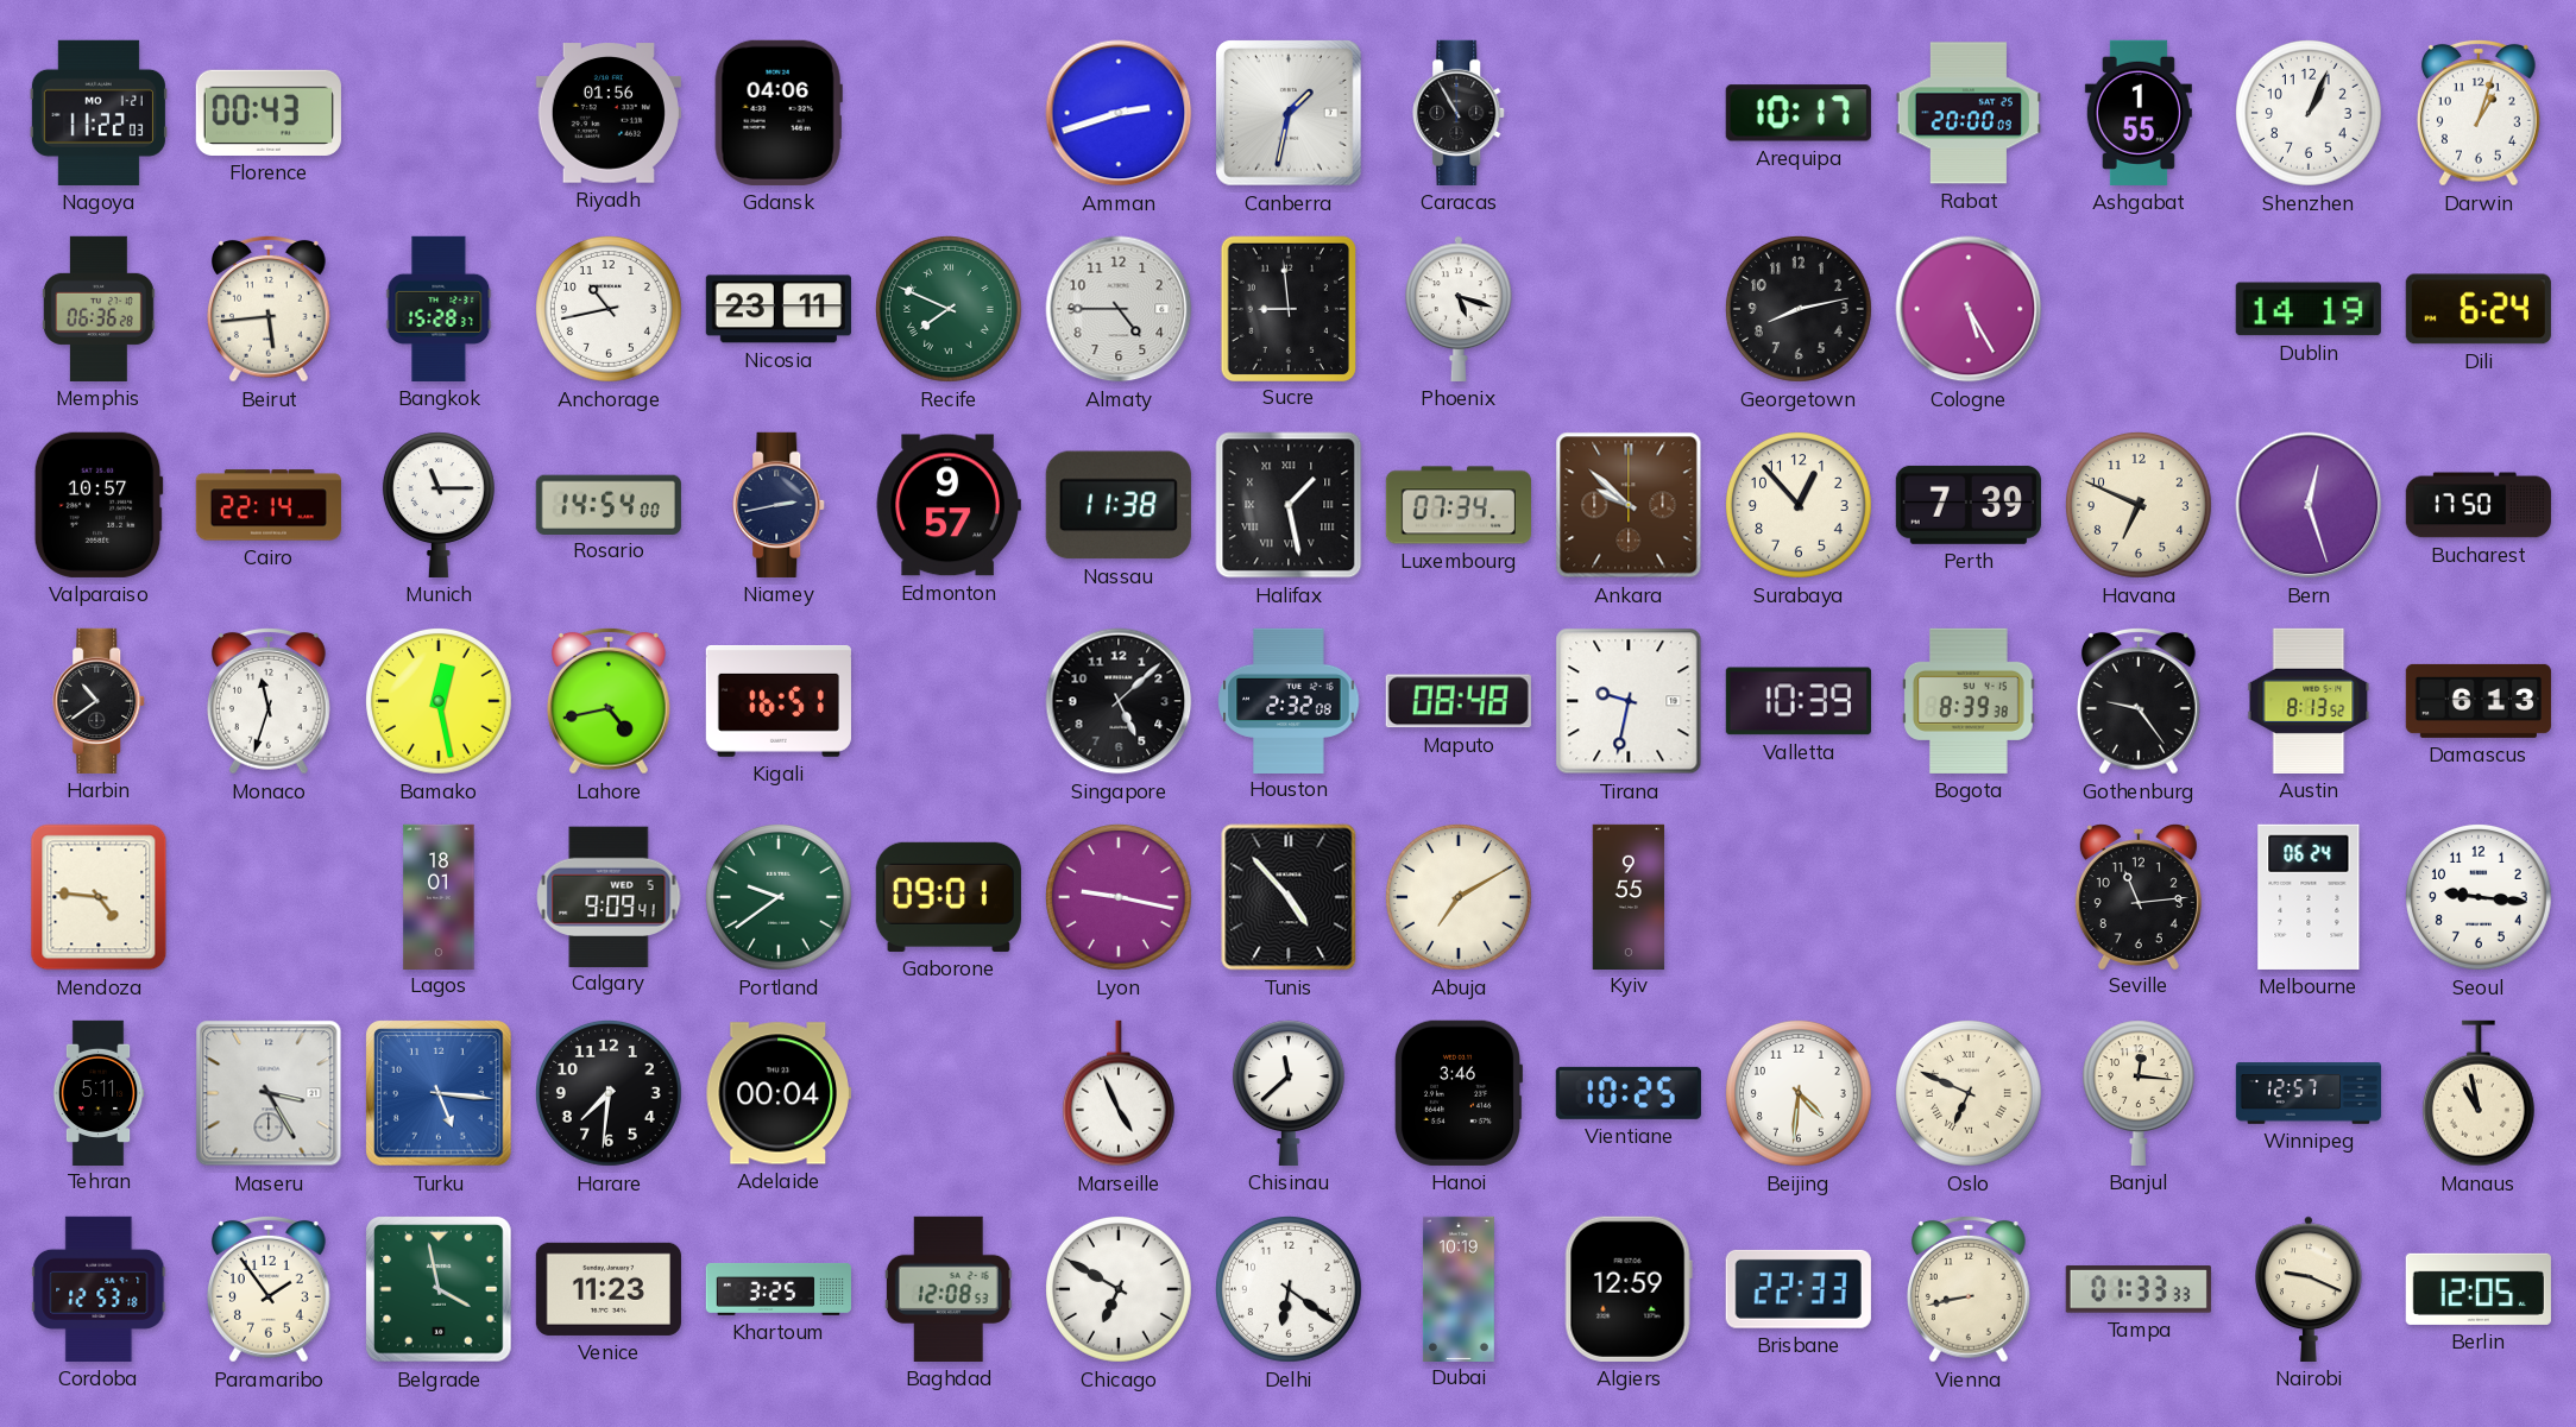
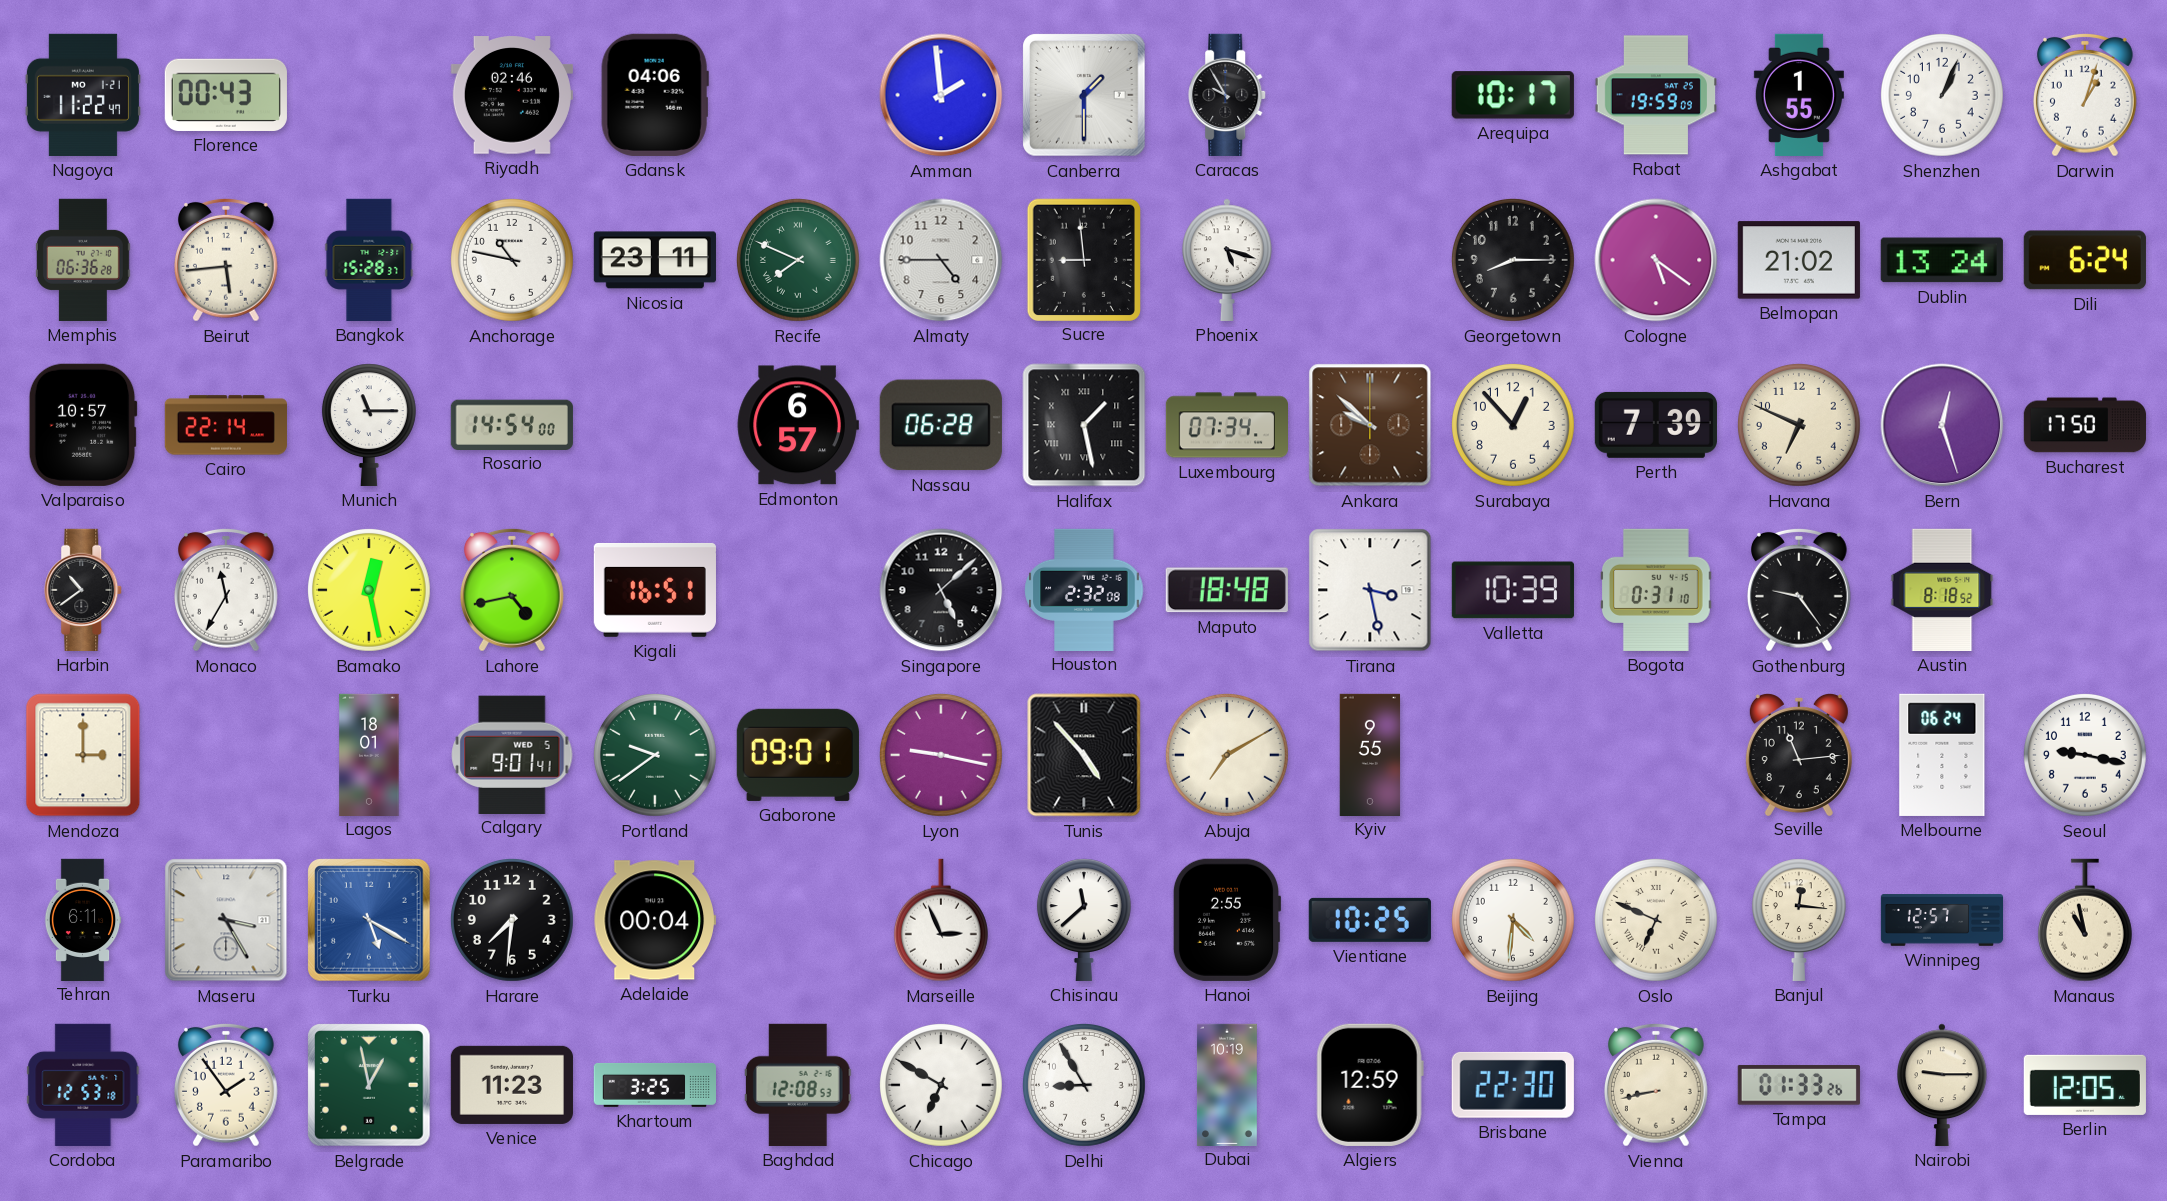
Nagoya: 11:22:03 -> 11:22:47
Riyadh: 01:56 -> 02:46
Amman: 2:42 -> 1:59
Canberra: 1:32 -> 1:30
Caracas: 10:55 -> 9:55
Rabat: 20:00 -> 19:59
Anchorage: 10:43 -> 10:47
Georgetown: 8:13 -> 8:15
Cologne: 5:25 -> 5:21
Belmopan: none -> 21:02
Dublin: 14:19 -> 13:24
Niamey: 2:43 -> none
Edmonton: 9:57 -> 6:57
Nassau: 11:38 -> 06:28
Monaco: 11:33 -> 11:35
Maputo: 08:48 -> 18:48
Tirana: 9:32 -> 3:28
Bogota: 8:39 -> 0:31
Austin: 8:13 -> 8:18
Damascus: 6:13 -> none
Mendoza: 4:46 -> 3:00
Calgary: 9:09 -> 9:01
Seoul: 9:16 -> 9:17
Tehran: 5:11 -> 6:11
Turku: 5:16 -> 5:20
Marseille: 4:56 -> 2:56
Hanoi: 3:46 -> 2:55
Belgrade: 3:58 -> 12:58
Delhi: 6:21 -> 8:55
Brisbane: 22:33 -> 22:30
Tampa: 01:33:33 -> 01:33:26
Nairobi: 9:19 -> 9:15
